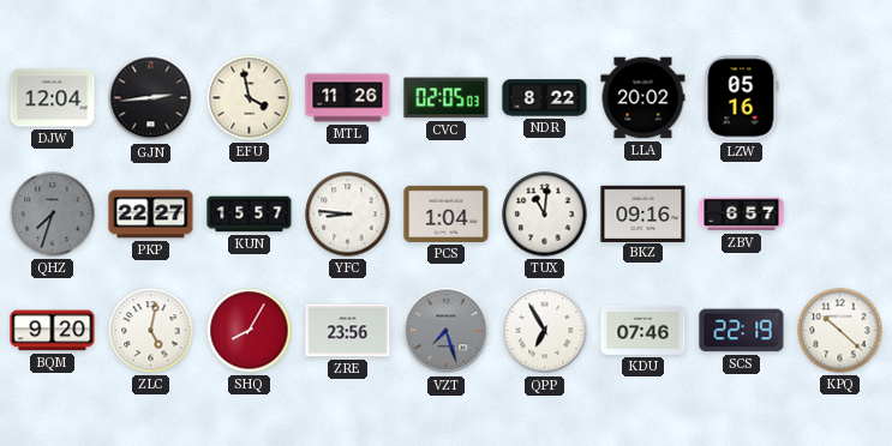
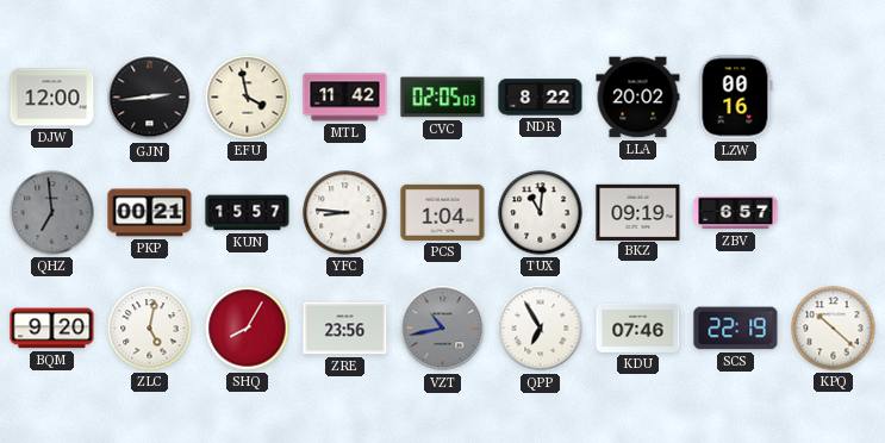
DJW: 12:04 -> 12:00
MTL: 11:26 -> 11:42
LZW: 05:16 -> 00:16
QHZ: 7:33 -> 6:59
PKP: 22:27 -> 00:21
BKZ: 09:16 -> 09:19
VZT: 7:27 -> 10:43
